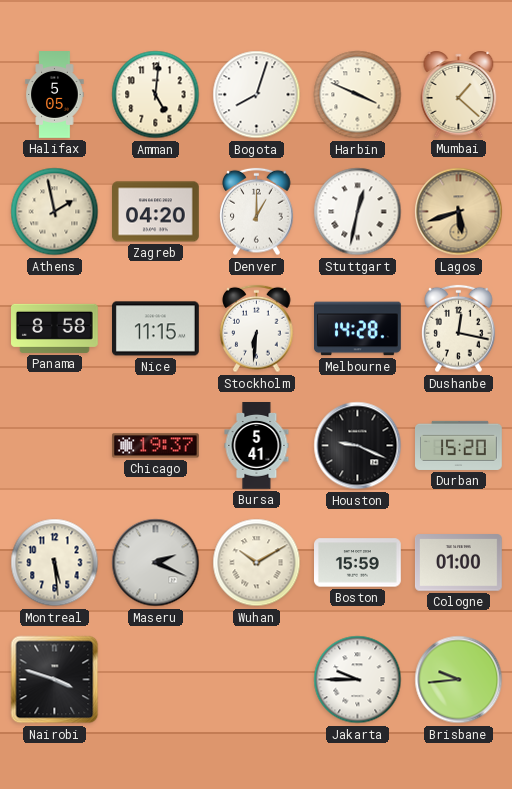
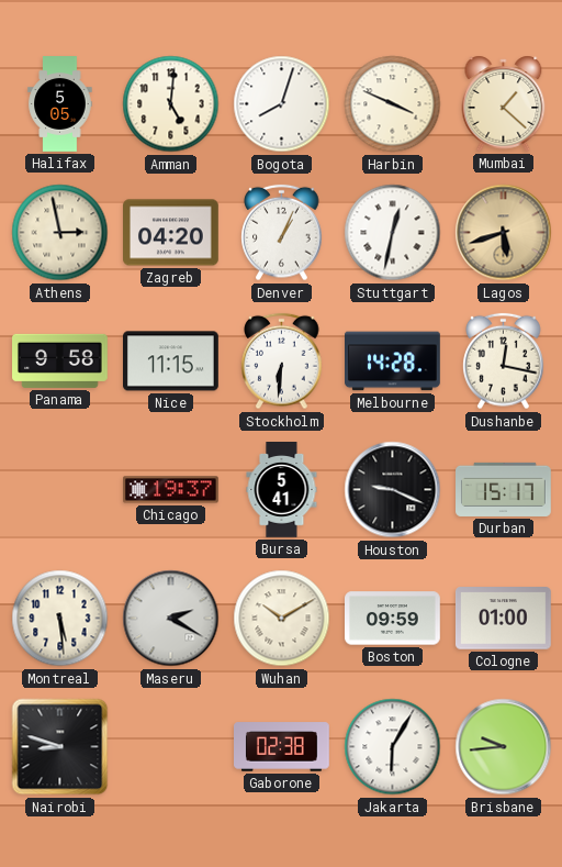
Athens: 1:58 -> 2:58
Denver: 1:00 -> 1:04
Panama: 8:58 -> 9:58
Durban: 15:20 -> 15:17
Maseru: 2:19 -> 2:20
Boston: 15:59 -> 09:59
Nairobi: 3:48 -> 8:48
Gaborone: none -> 02:38
Jakarta: 9:45 -> 6:05
